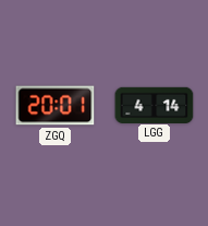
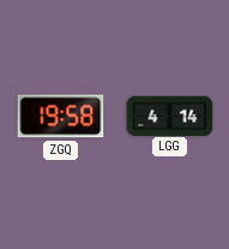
ZGQ: 20:01 -> 19:58
